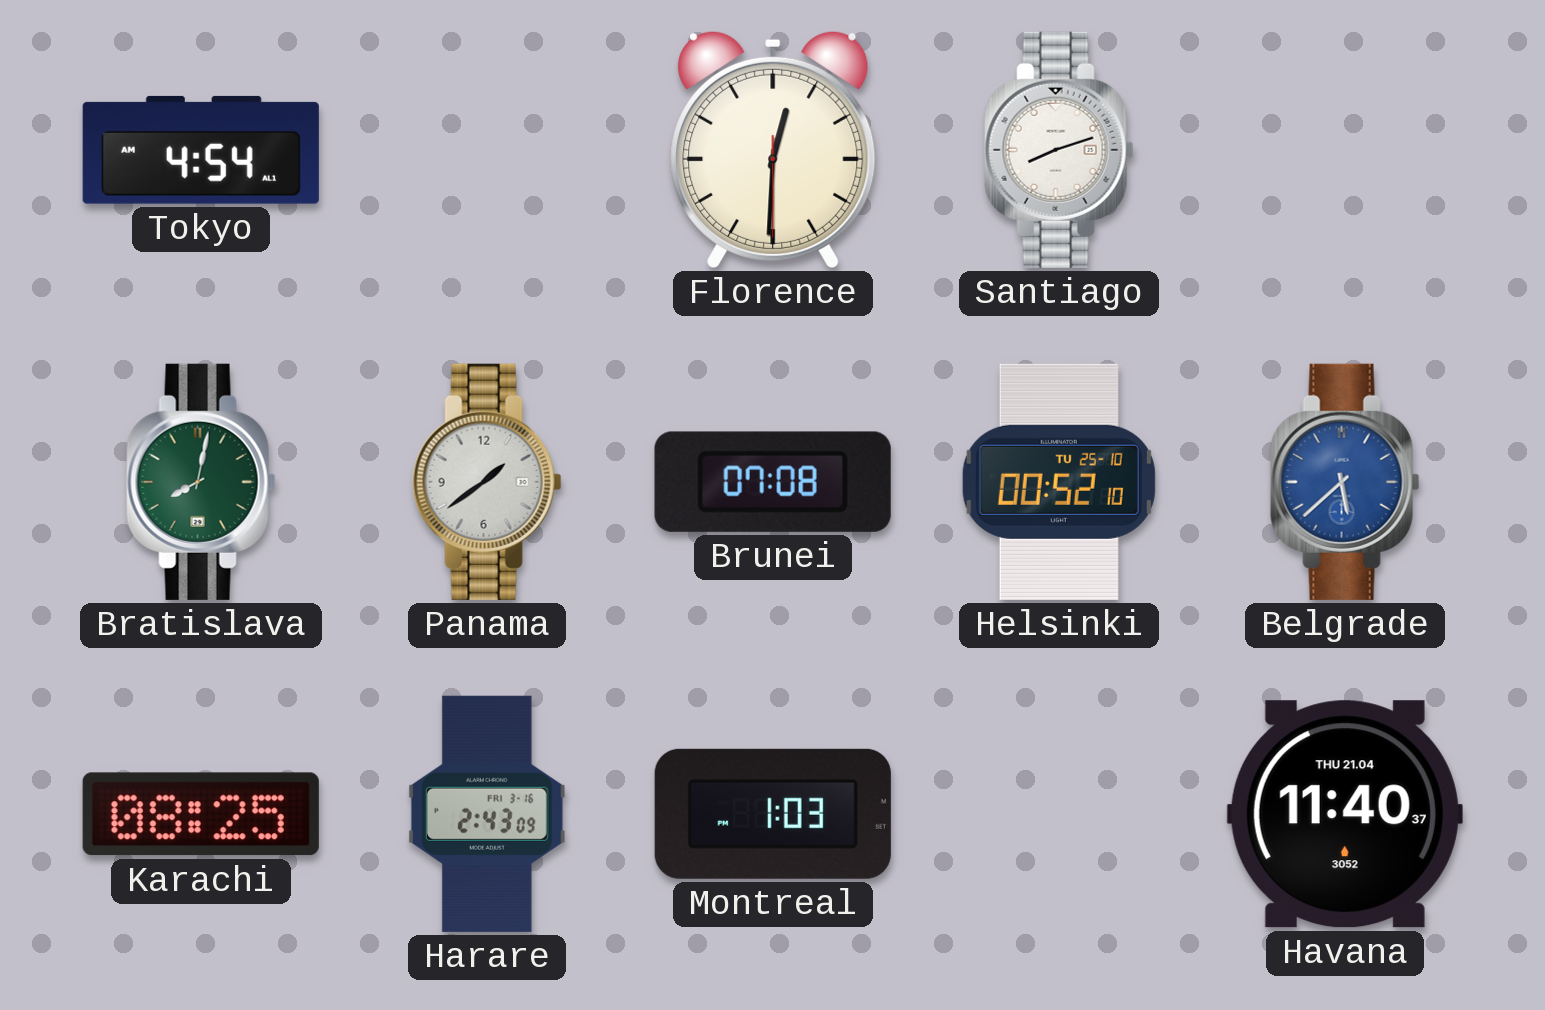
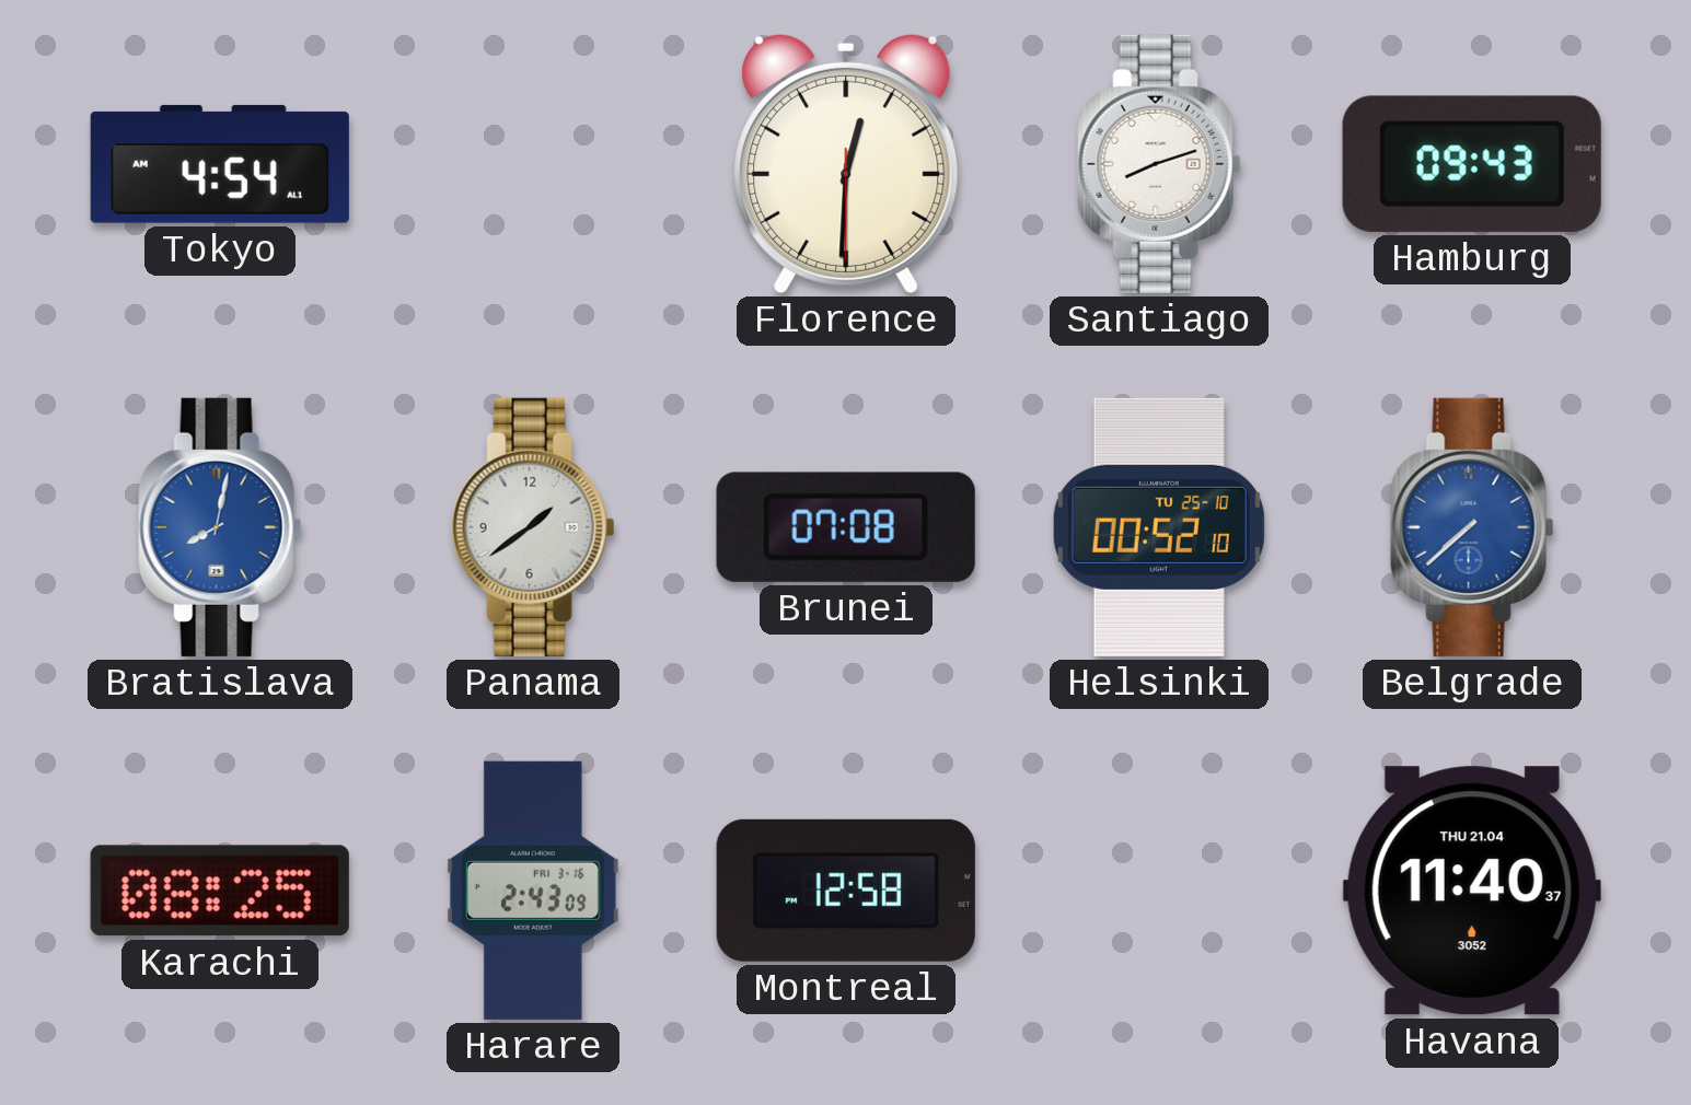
Hamburg: none -> 09:43
Bratislava dial: green -> blue
Belgrade: 5:38 -> 7:38
Montreal: 1:03 -> 12:58
